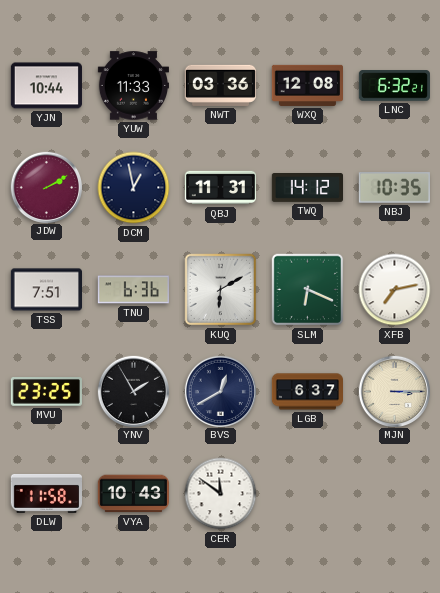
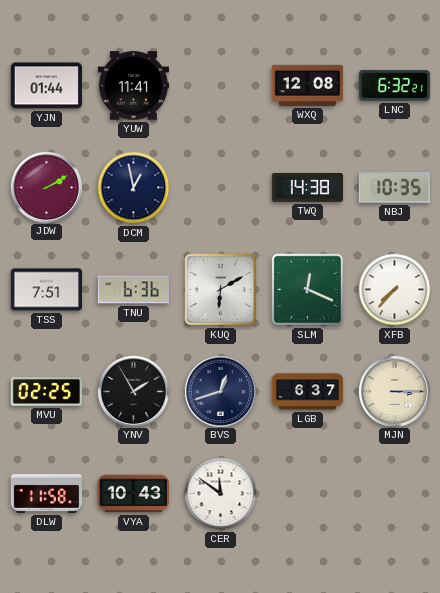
YJN: 10:44 -> 01:44
YUW: 11:33 -> 11:41
NWT: 03:36 -> none
QBJ: 11:31 -> none
TWQ: 14:12 -> 14:38
SLM: 6:19 -> 12:19
XFB: 7:13 -> 7:37
MVU: 23:25 -> 02:25
BVS: 12:40 -> 12:42
